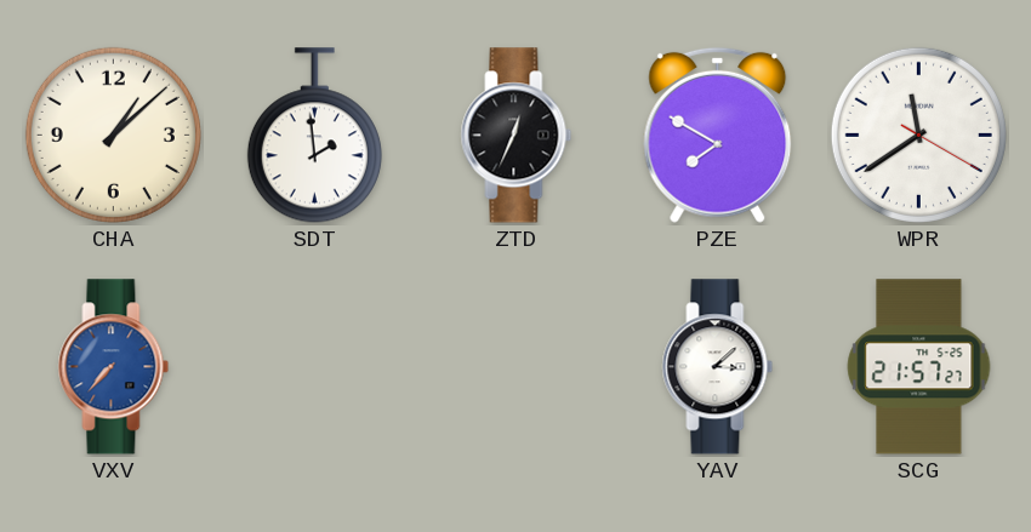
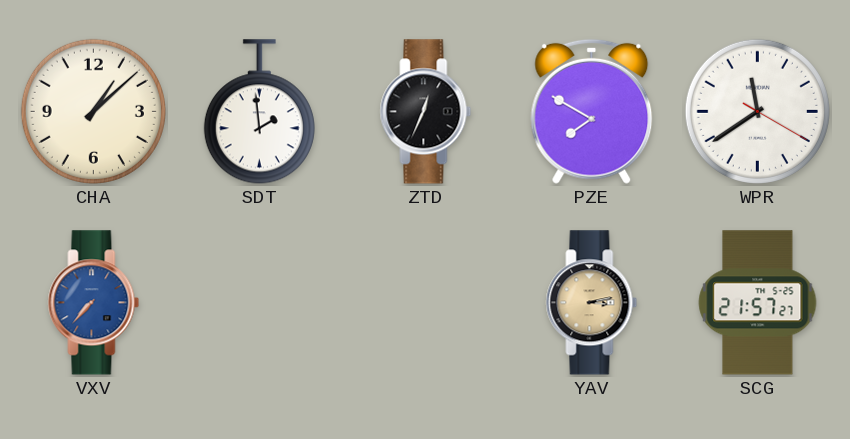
YAV: 3:08 -> 3:13
YAV dial: white -> champagne
